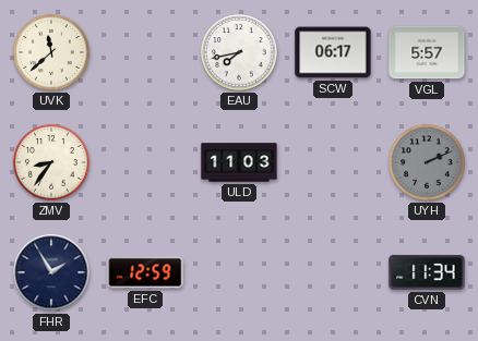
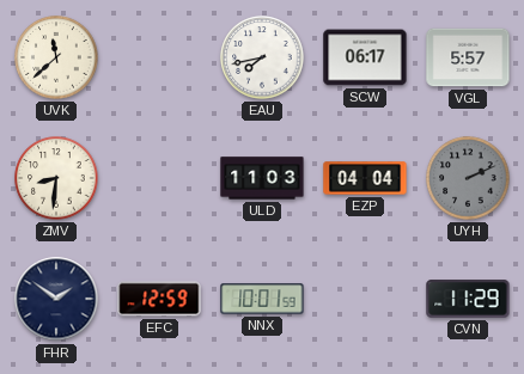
ZMV: 8:36 -> 8:31
EZP: none -> 04:04
FHR: 1:55 -> 1:51
NNX: none -> 10:01
CVN: 11:34 -> 11:29
